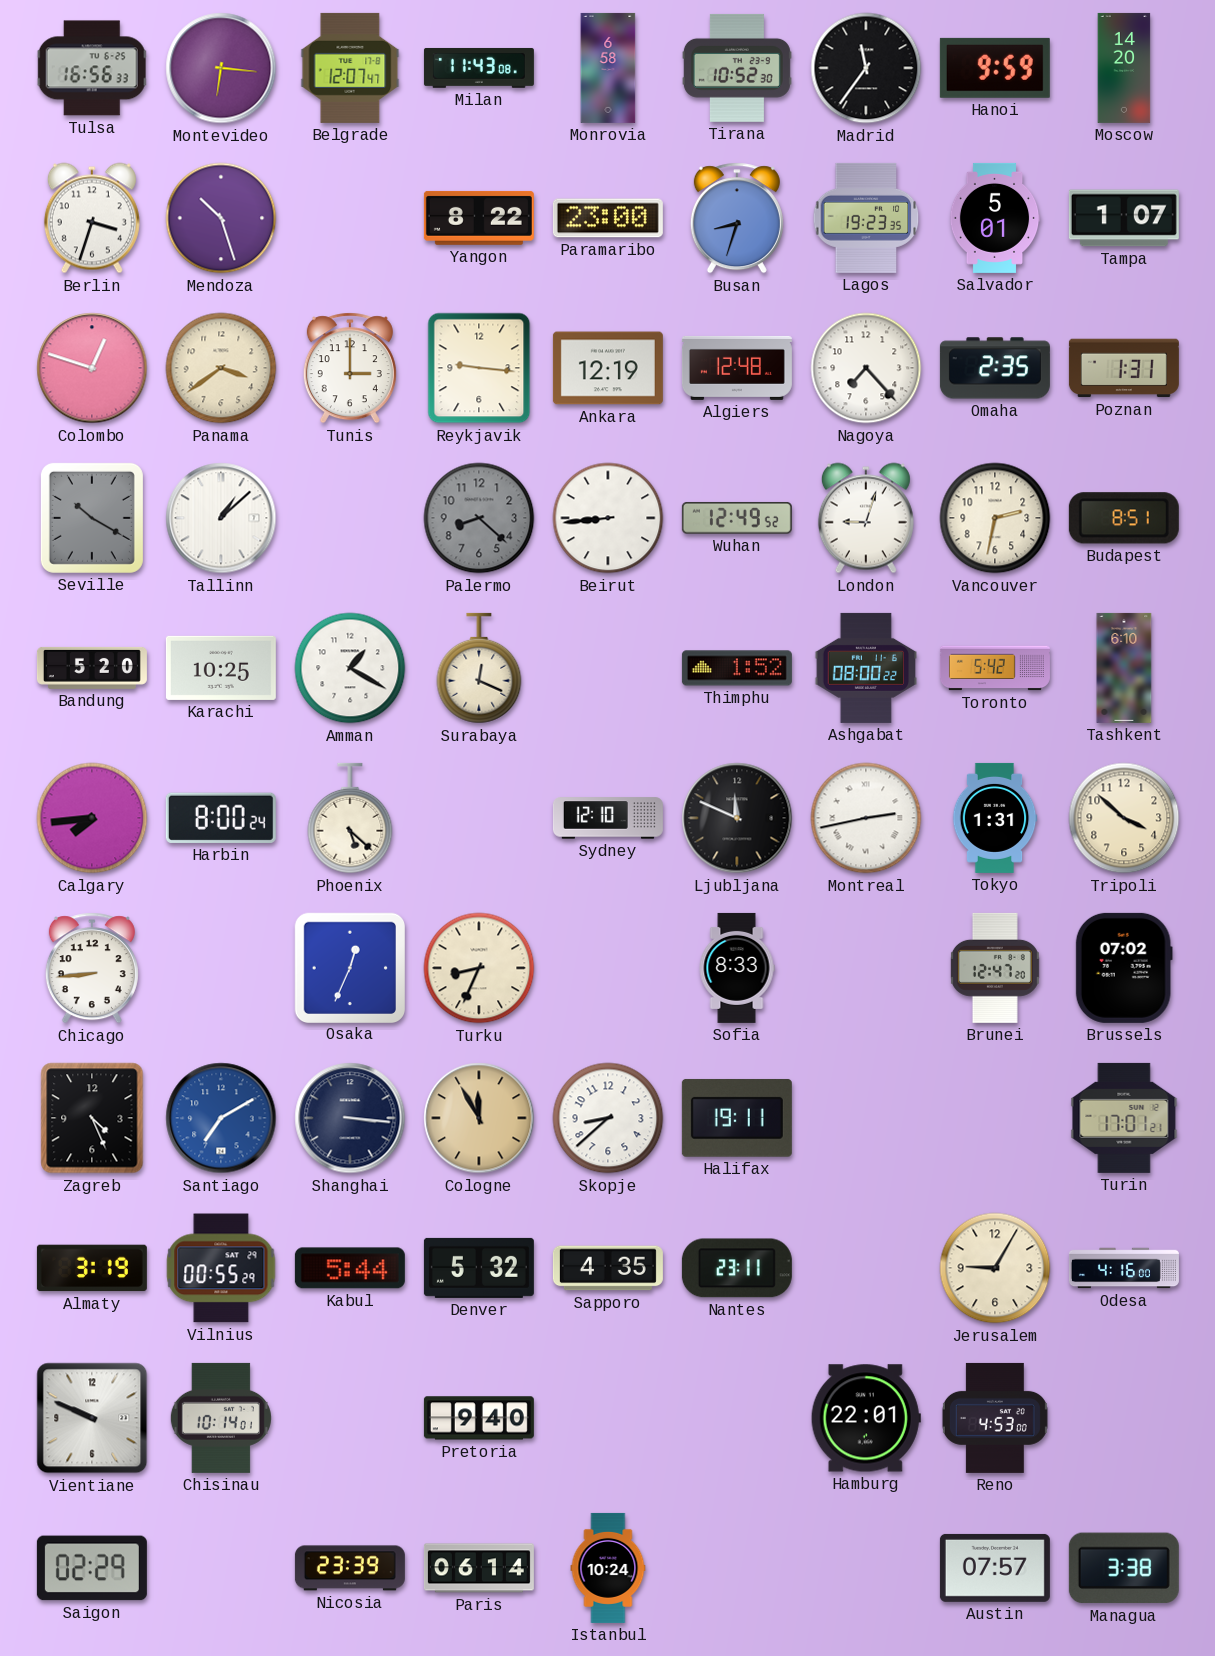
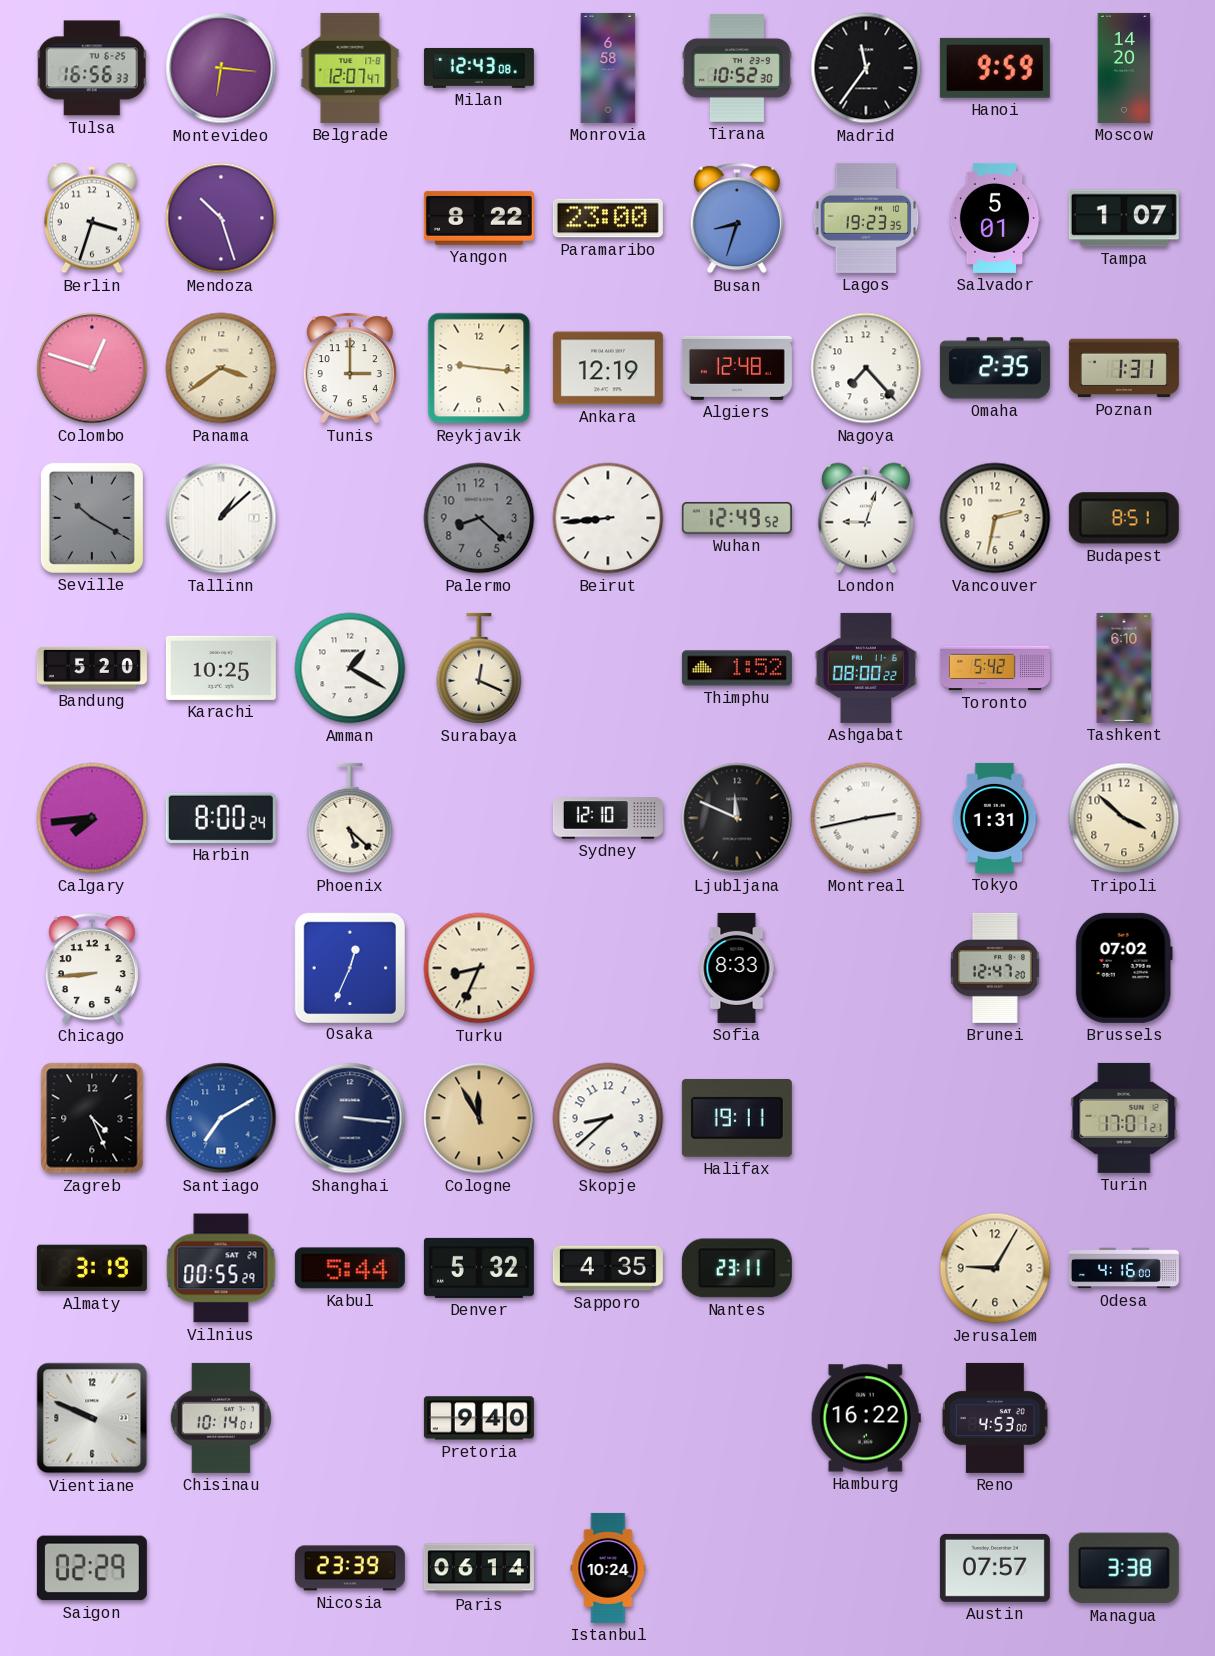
Milan: 11:43 -> 12:43
Hamburg: 22:01 -> 16:22
